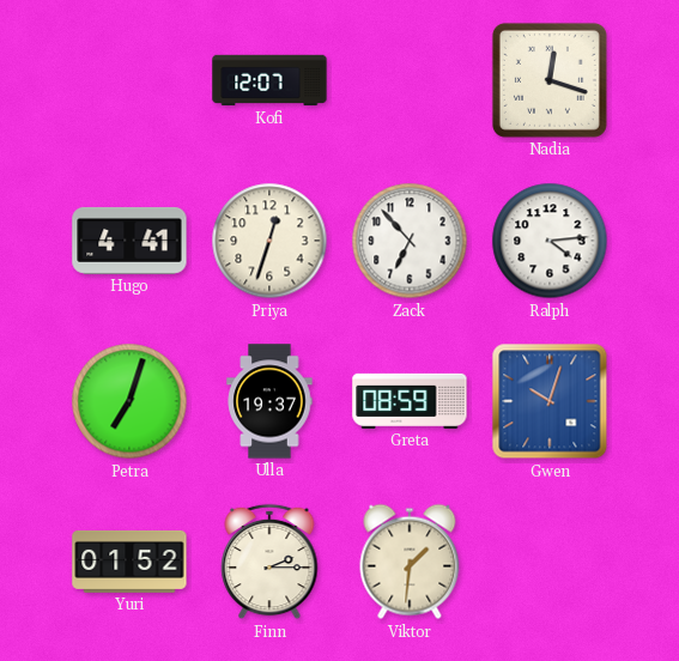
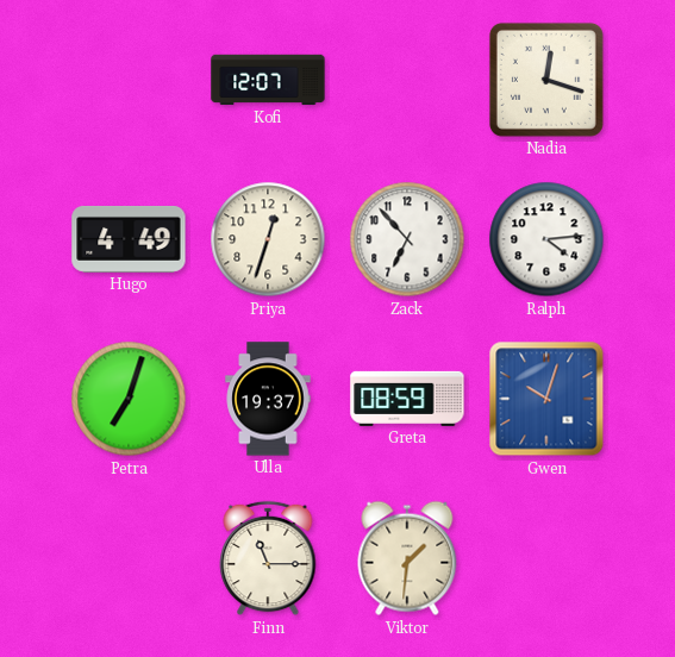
Hugo: 4:41 -> 4:49
Yuri: 01:52 -> none
Finn: 2:15 -> 11:15
